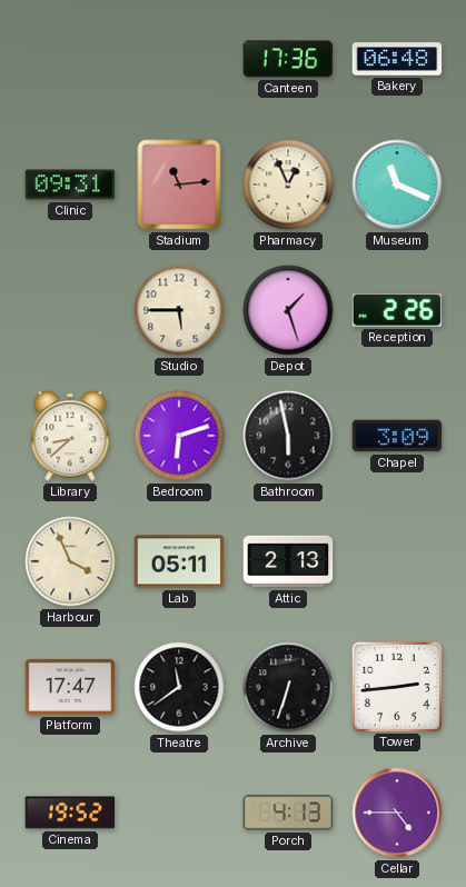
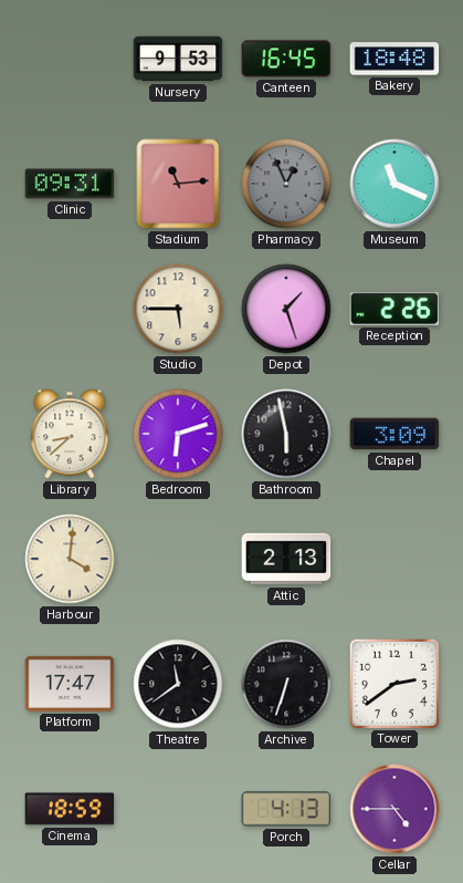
Nursery: none -> 9:53
Canteen: 17:36 -> 16:45
Bakery: 06:48 -> 18:48
Pharmacy dial: cream -> grey
Harbour: 3:56 -> 4:01
Lab: 05:11 -> none
Tower: 2:44 -> 2:39
Cinema: 19:52 -> 18:59
